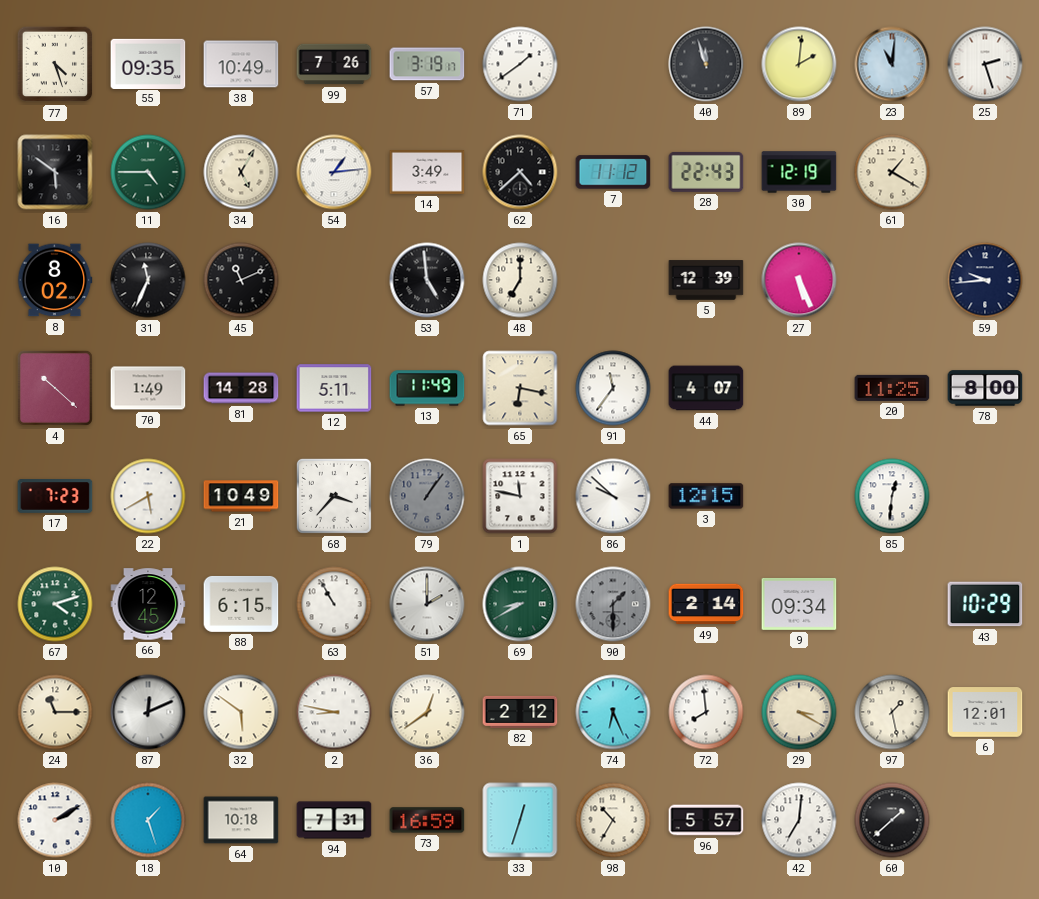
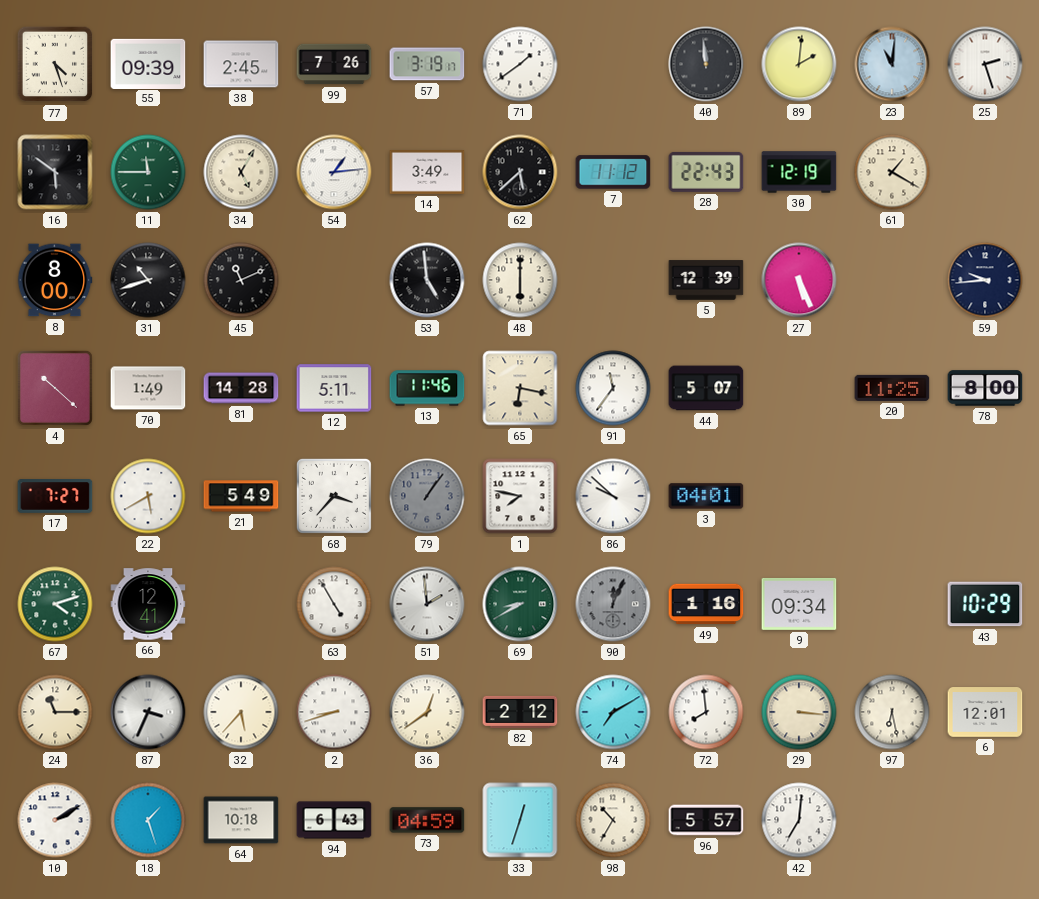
55: 09:35 -> 09:39
38: 10:49 -> 2:45
40: 11:57 -> 11:59
11: 4:45 -> 11:45
62: 4:38 -> 5:38
8: 8:02 -> 8:00
31: 11:34 -> 10:42
48: 7:00 -> 6:00
13: 11:49 -> 11:46
44: 4:07 -> 5:07
17: 7:23 -> 7:27
21: 10:49 -> 5:49
1: 11:47 -> 7:47
3: 12:15 -> 04:01
85: 12:31 -> none
66: 12:45 -> 12:41
88: 6:15 -> none
63: 10:55 -> 4:55
51: 2:00 -> 1:59
90: 1:30 -> 12:04
49: 2:14 -> 1:16
87: 12:11 -> 3:34
32: 5:51 -> 5:37
2: 8:47 -> 8:42
74: 6:26 -> 7:10
29: 3:20 -> 3:16
97: 1:28 -> 6:28
94: 7:31 -> 6:43
73: 16:59 -> 04:59
60: 1:38 -> none
